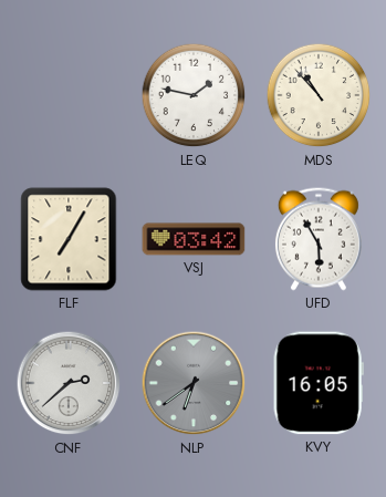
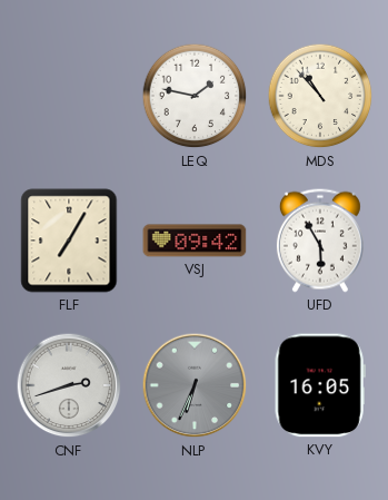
VSJ: 03:42 -> 09:42
CNF: 2:38 -> 2:42
NLP: 6:39 -> 6:34
